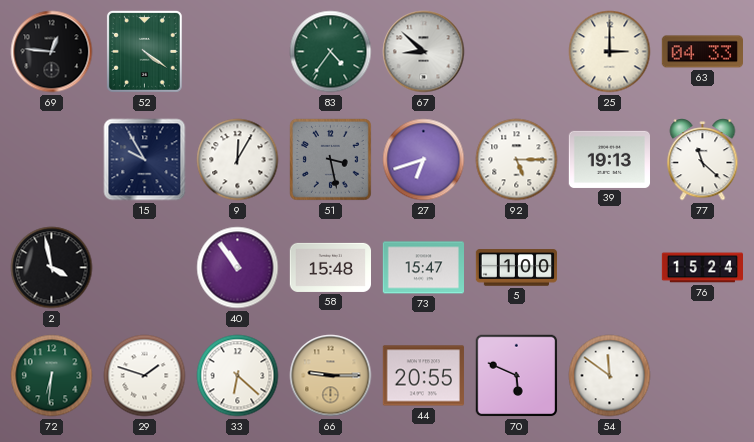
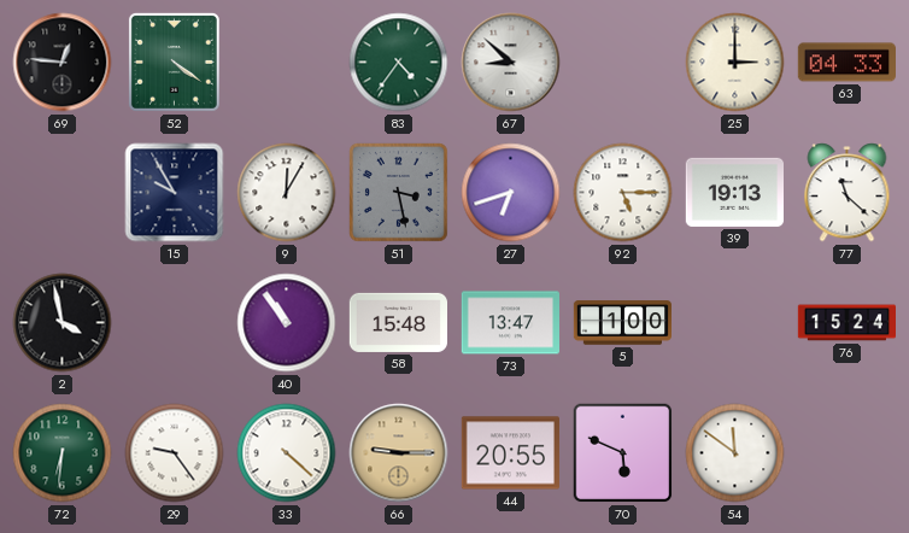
73: 15:47 -> 13:47
29: 1:48 -> 9:24
33: 6:22 -> 4:22
